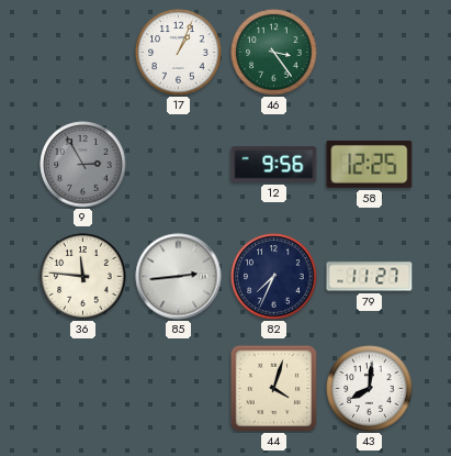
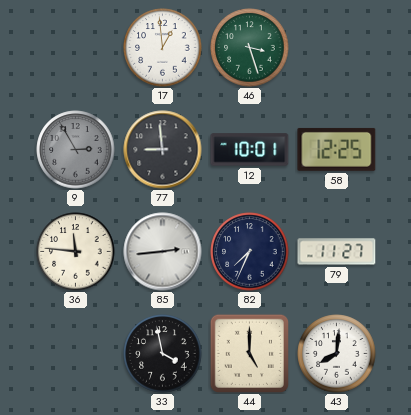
17: 1:04 -> 12:59
46: 3:24 -> 3:27
77: none -> 8:59
12: 9:56 -> 10:01
33: none -> 3:58
44: 4:03 -> 5:00
